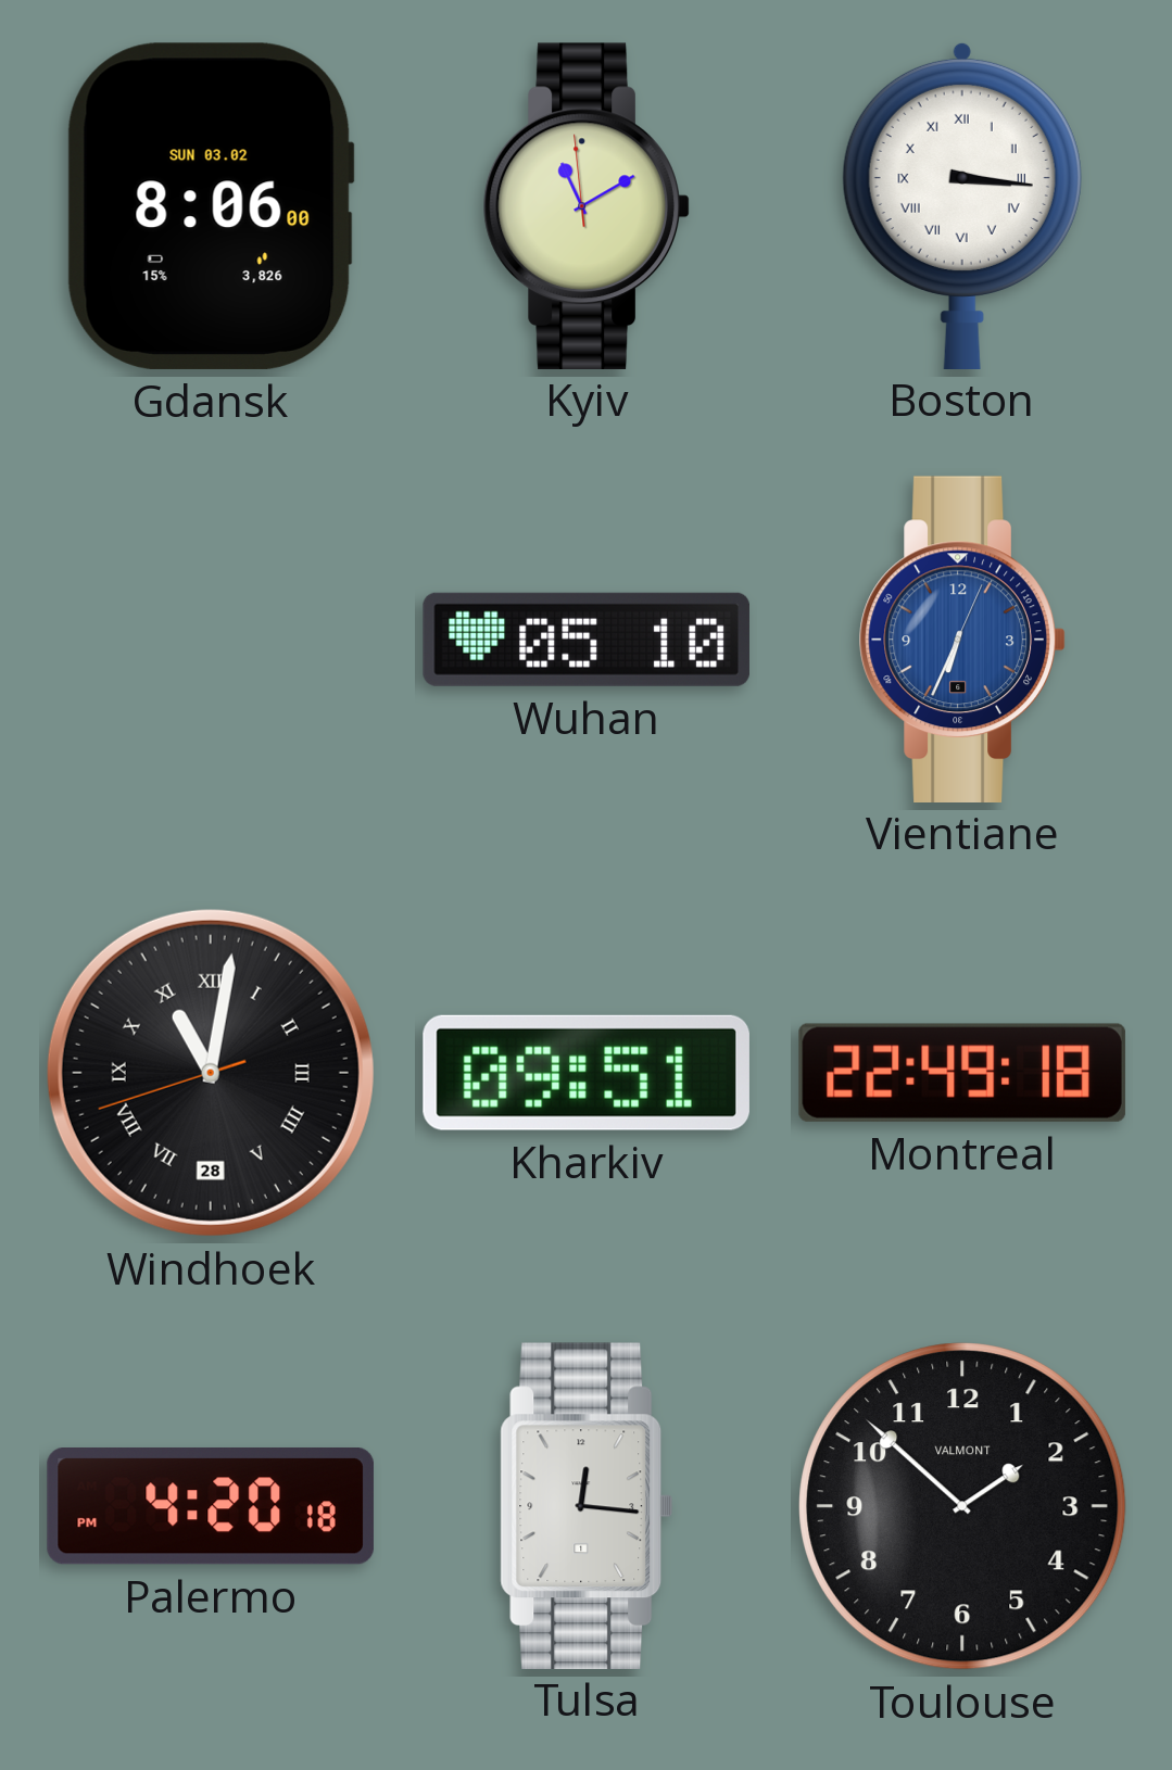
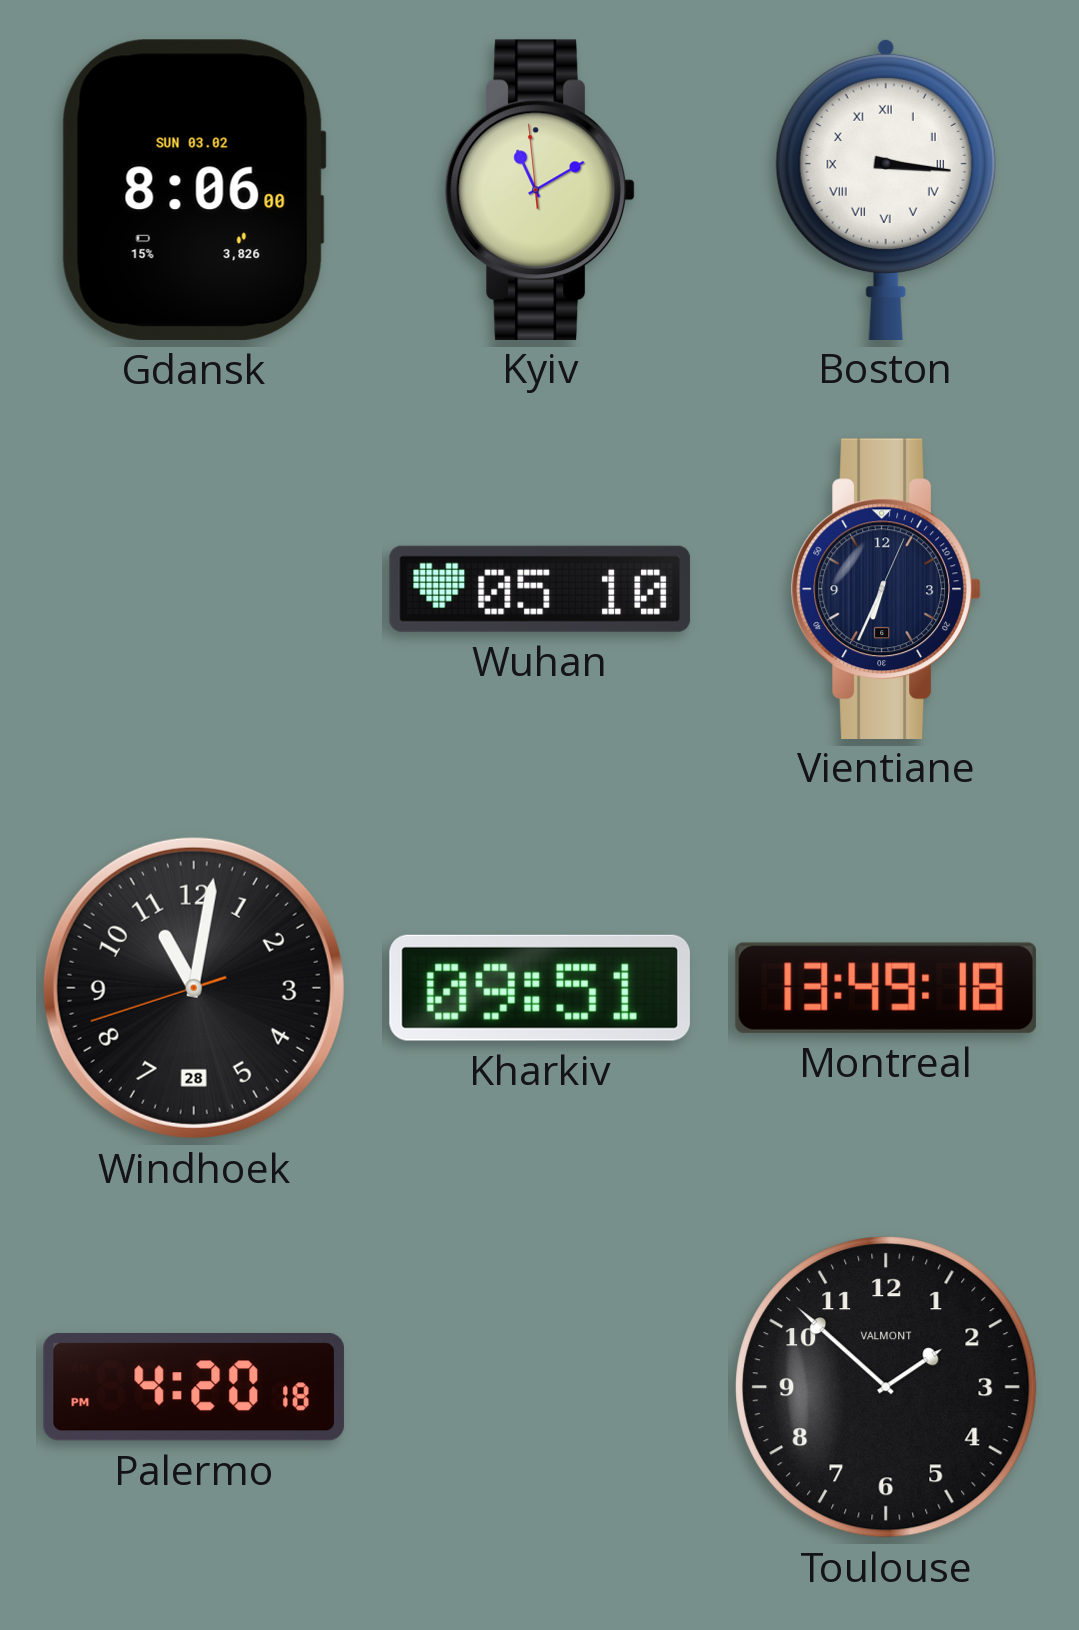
Vientiane dial: blue -> navy
Windhoek numerals: Roman -> Arabic
Montreal: 22:49 -> 13:49
Tulsa: 12:16 -> none
